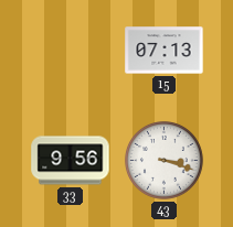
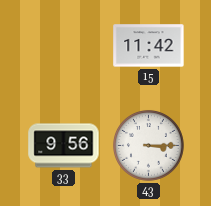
15: 07:13 -> 11:42
43: 3:18 -> 3:15
